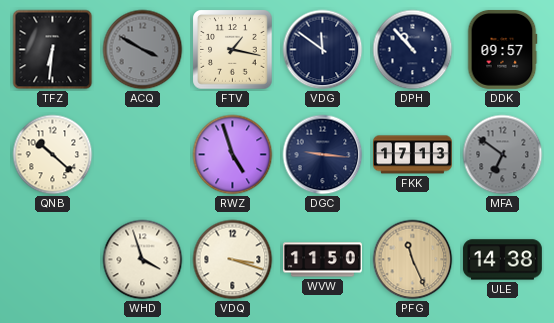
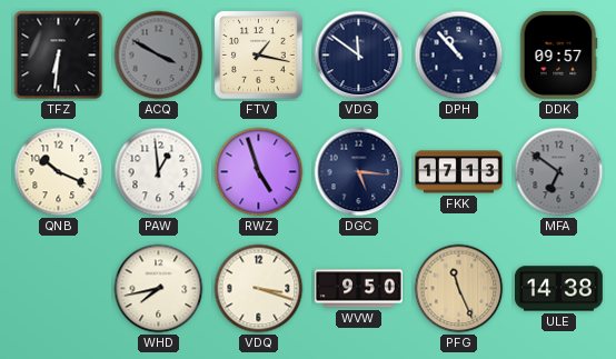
QNB: 10:22 -> 10:19
PAW: none -> 12:59
DGC: 9:16 -> 5:16
WHD: 3:57 -> 7:43
WVW: 11:50 -> 9:50
